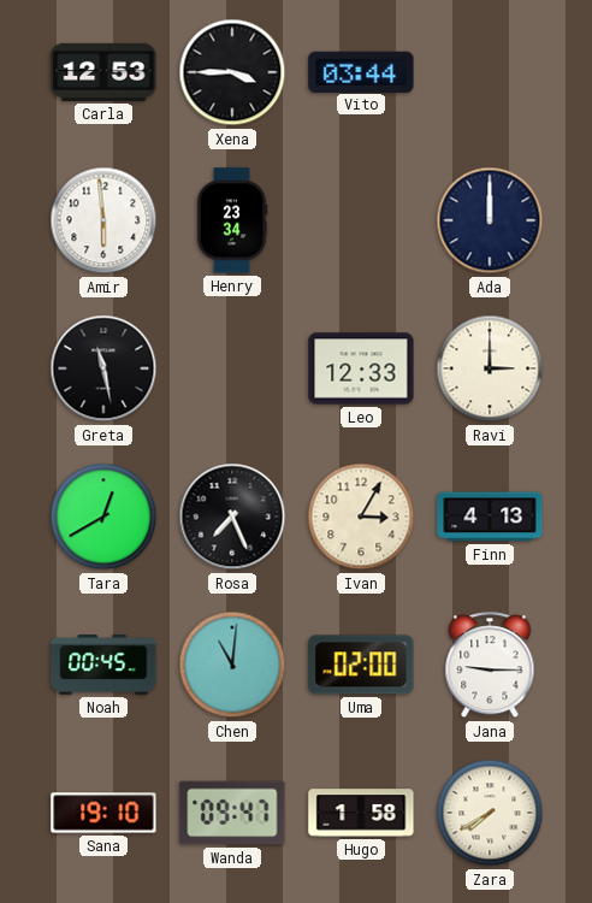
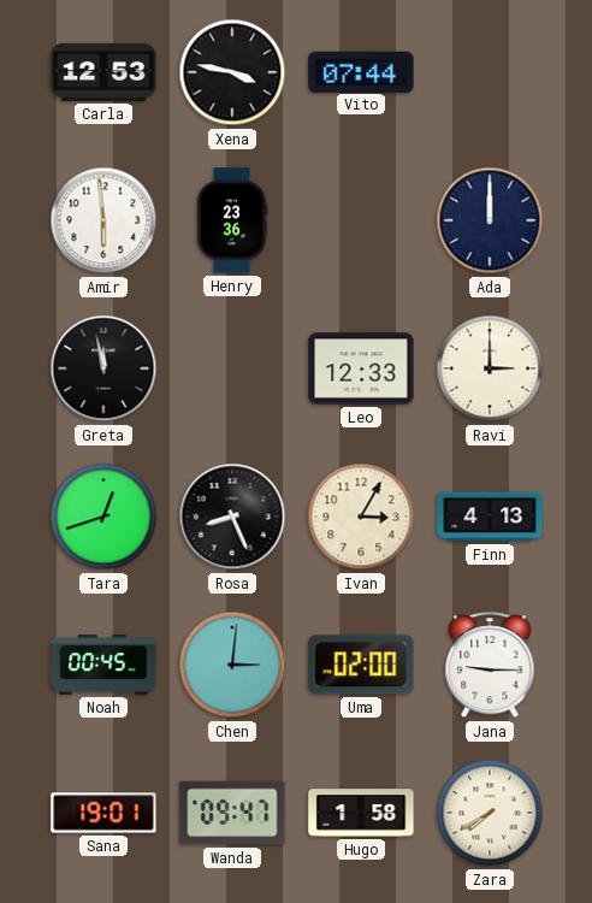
Xena: 3:45 -> 3:47
Vito: 03:44 -> 07:44
Henry: 23:34 -> 23:36
Greta: 11:28 -> 11:58
Tara: 12:40 -> 12:42
Rosa: 7:26 -> 8:26
Chen: 11:01 -> 3:01
Sana: 19:10 -> 19:01
